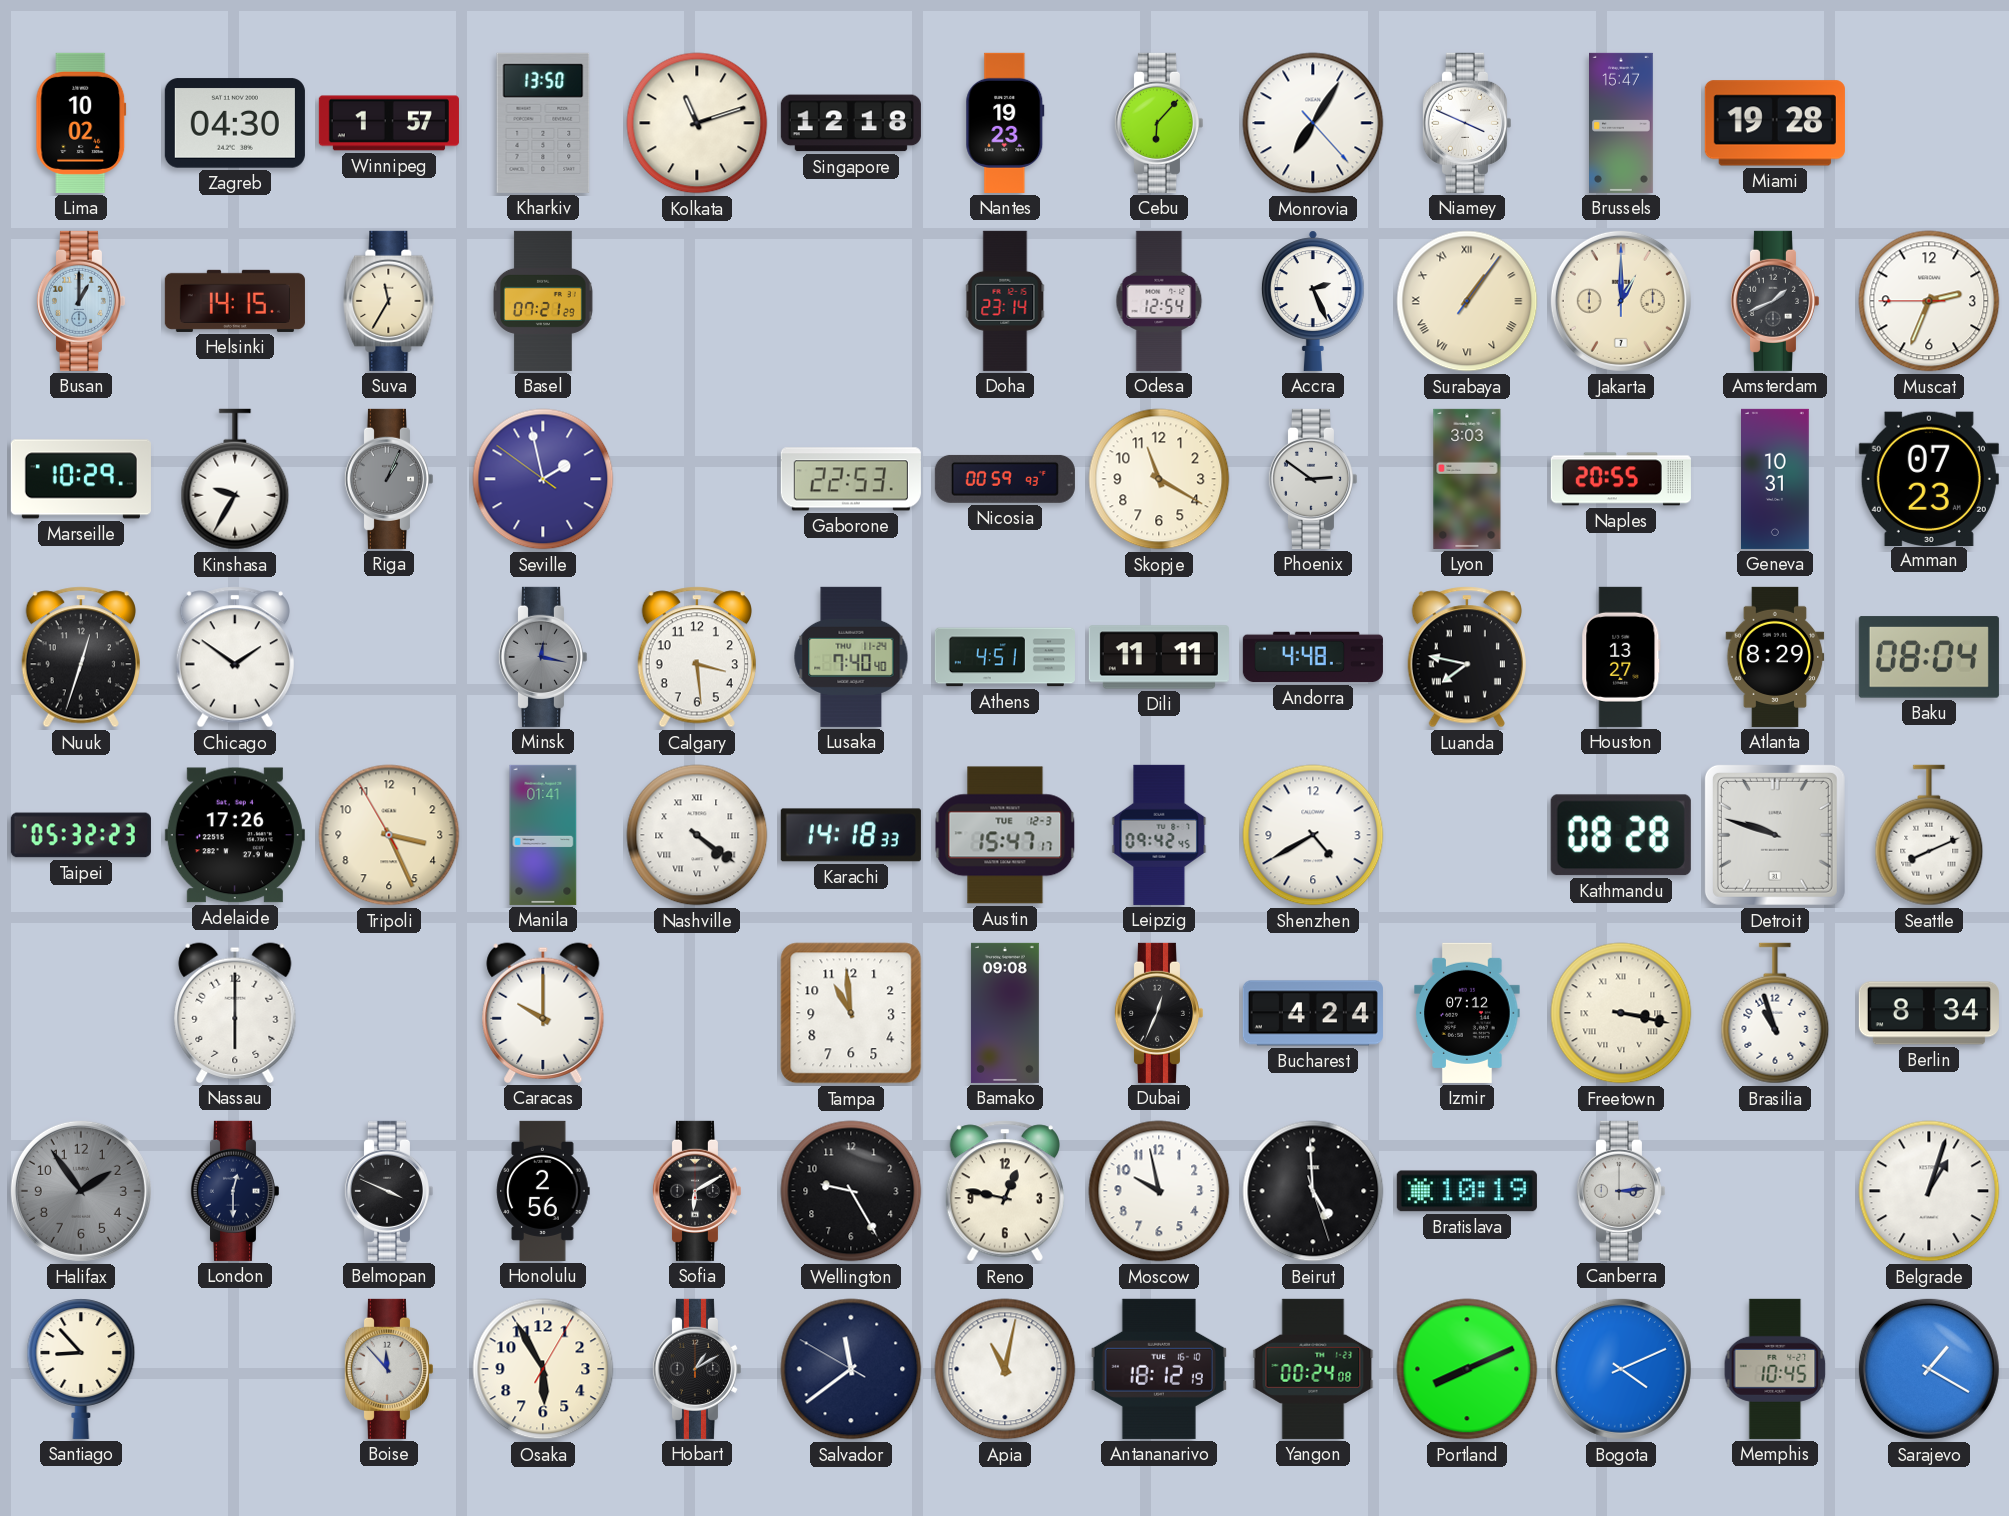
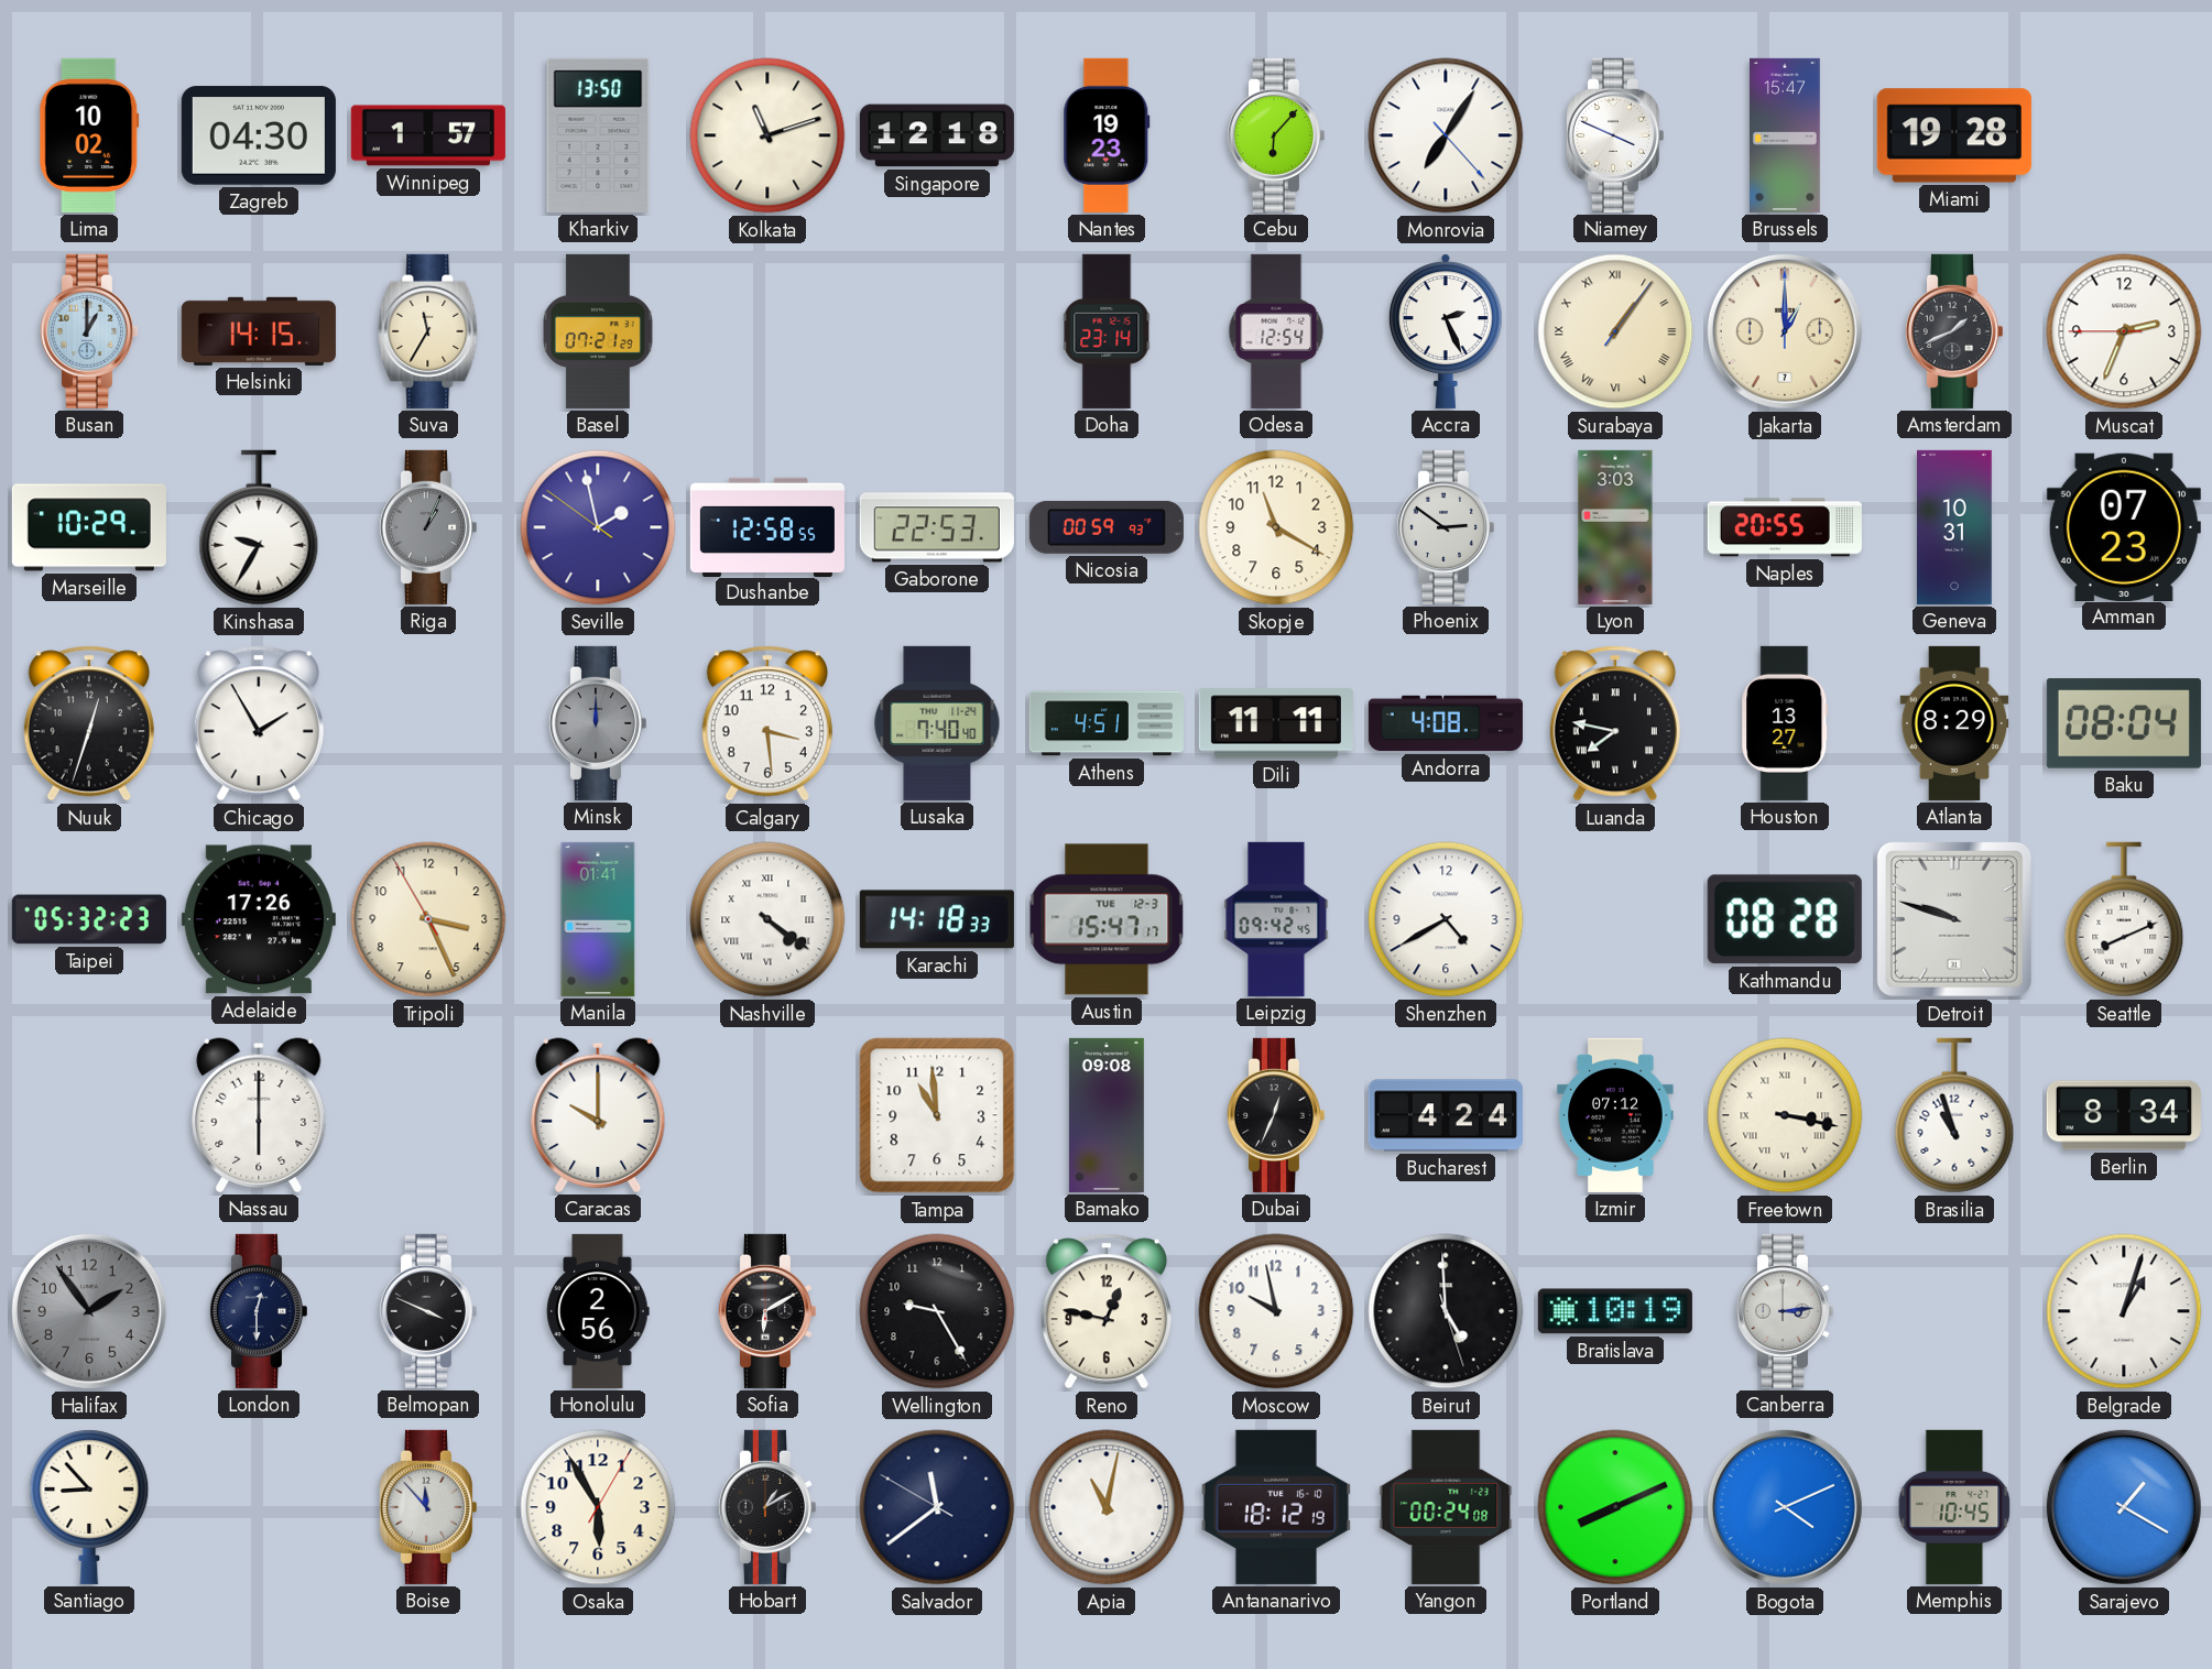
Dushanbe: none -> 12:58
Chicago: 1:51 -> 1:55
Minsk: 12:17 -> 12:00
Andorra: 4:48 -> 4:08
